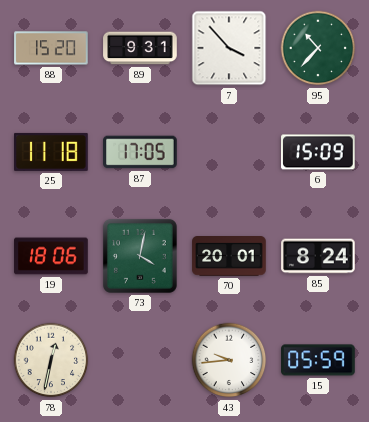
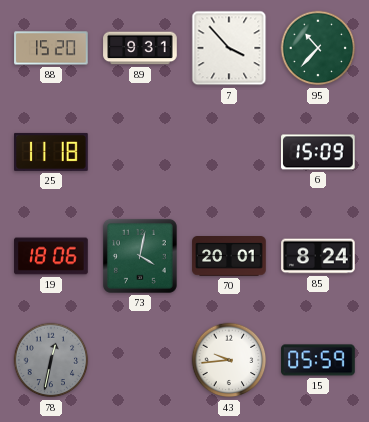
87: 17:05 -> none
78 dial: cream -> grey
